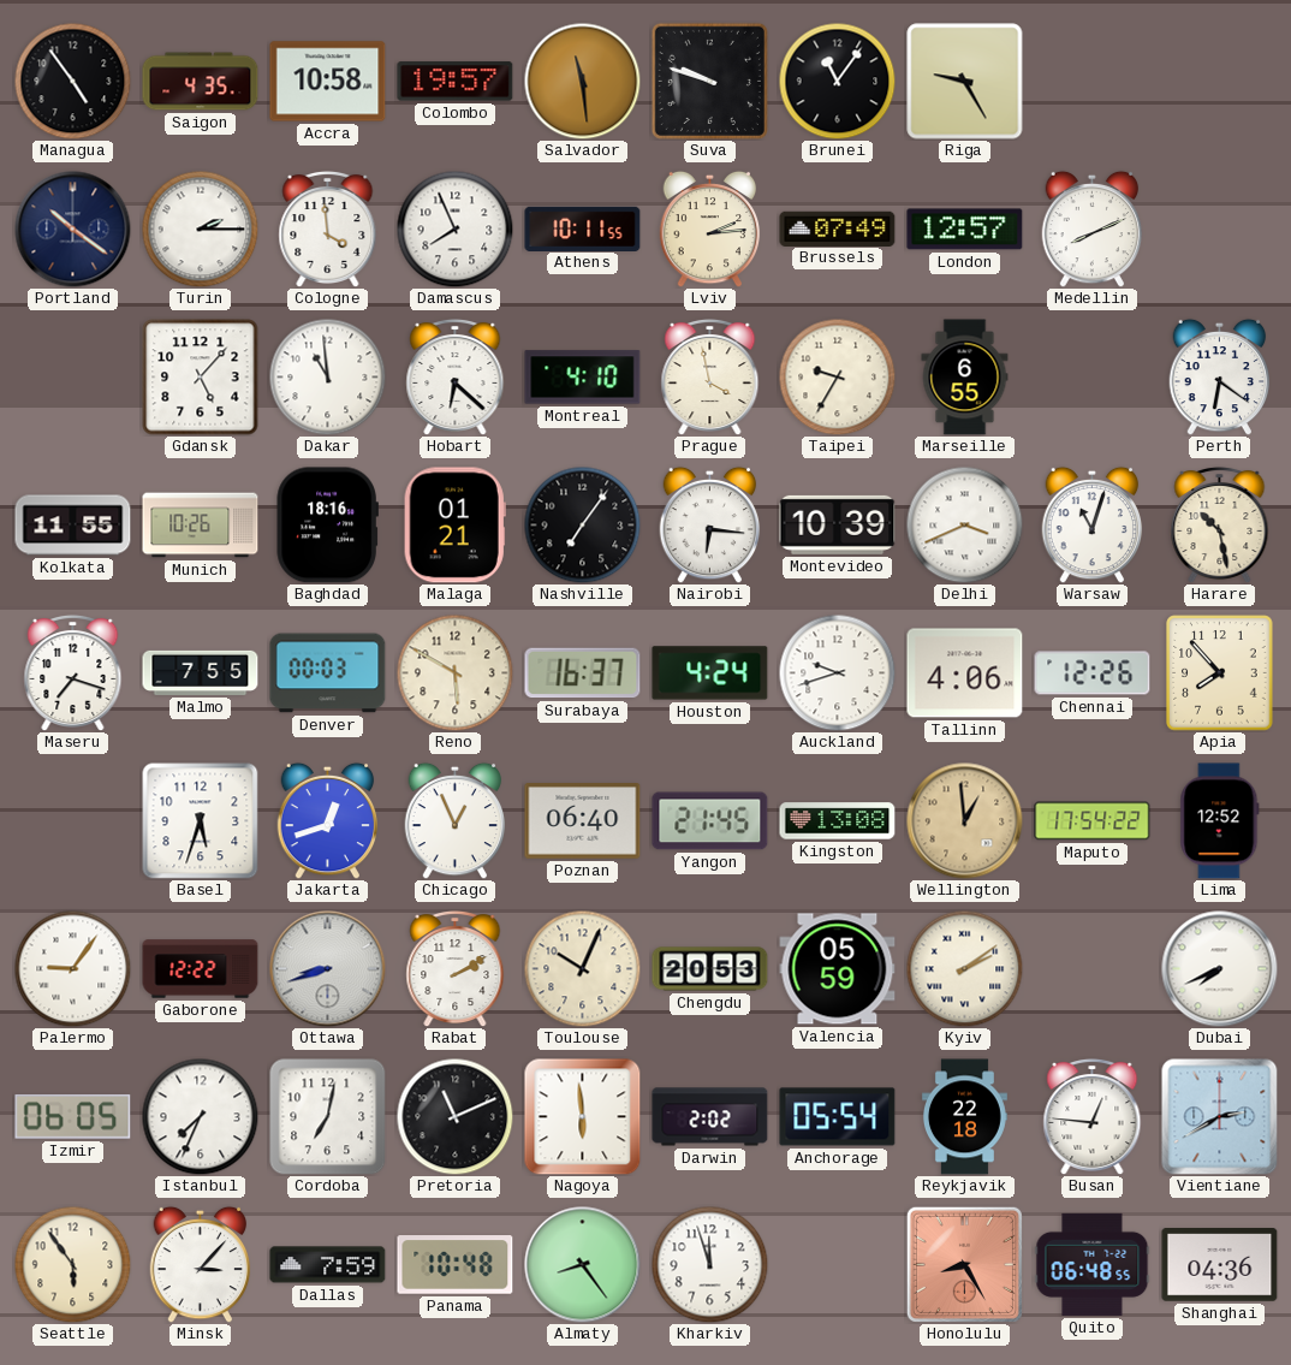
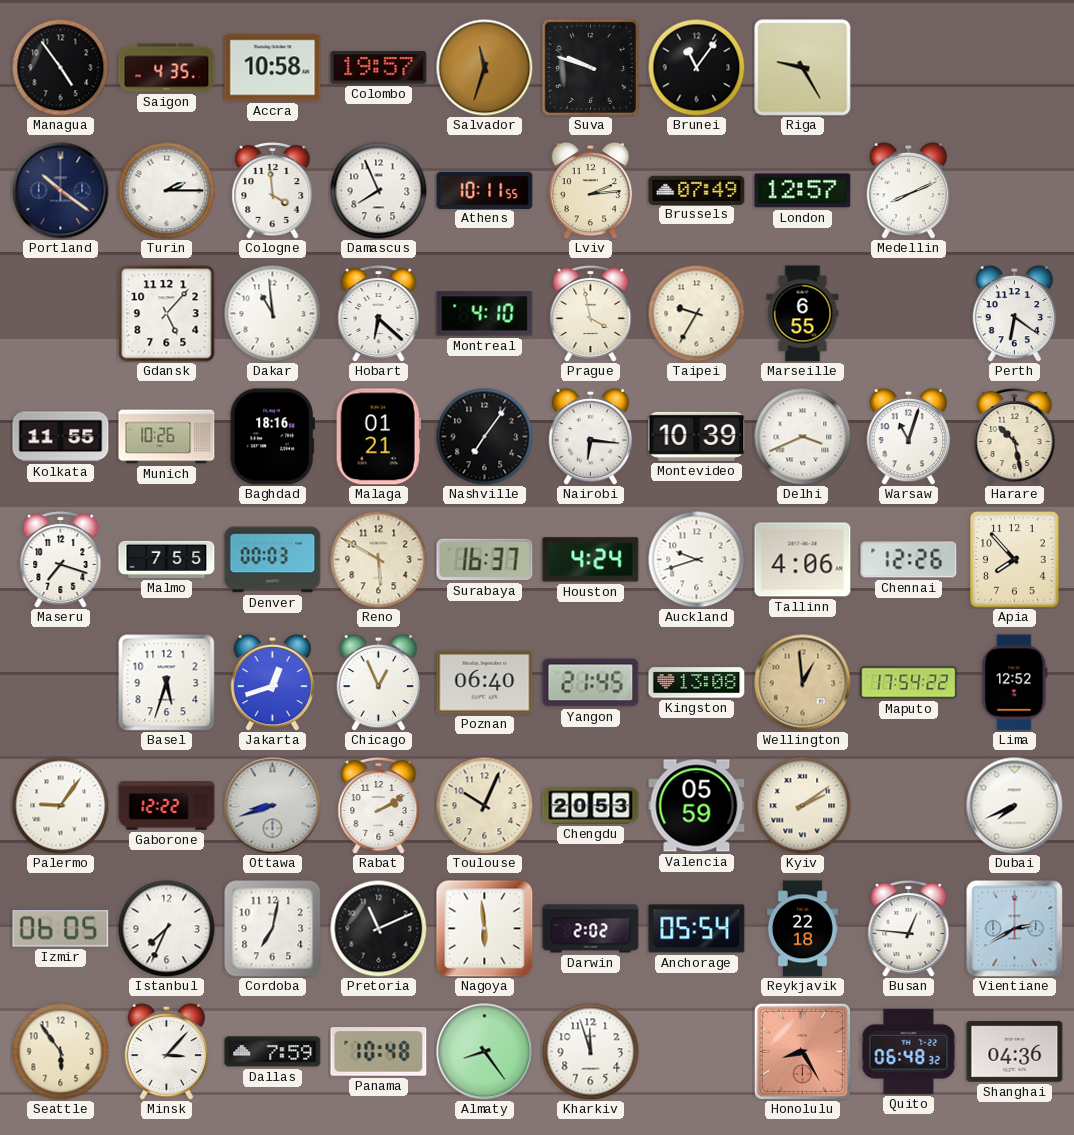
Salvador: 11:29 -> 11:33
Quito: 06:48:55 -> 06:48:32
